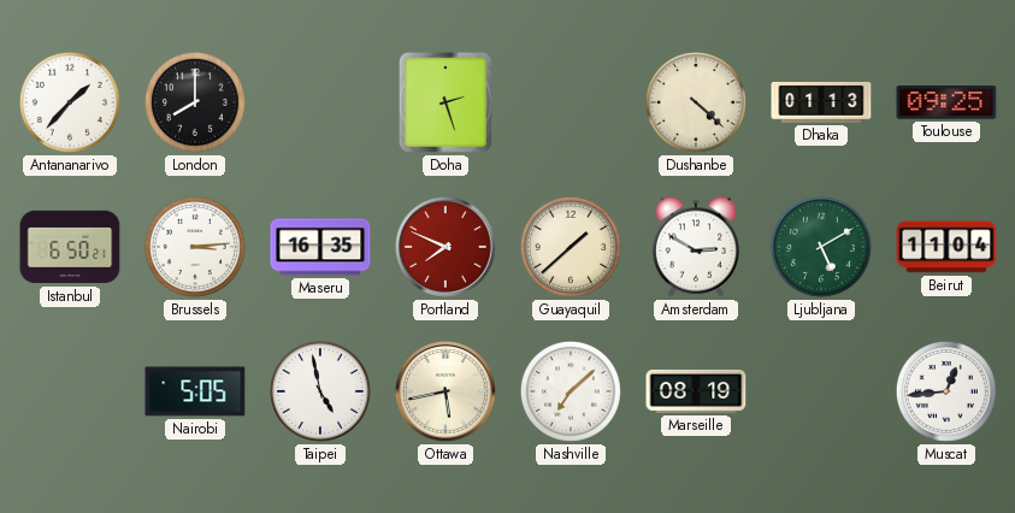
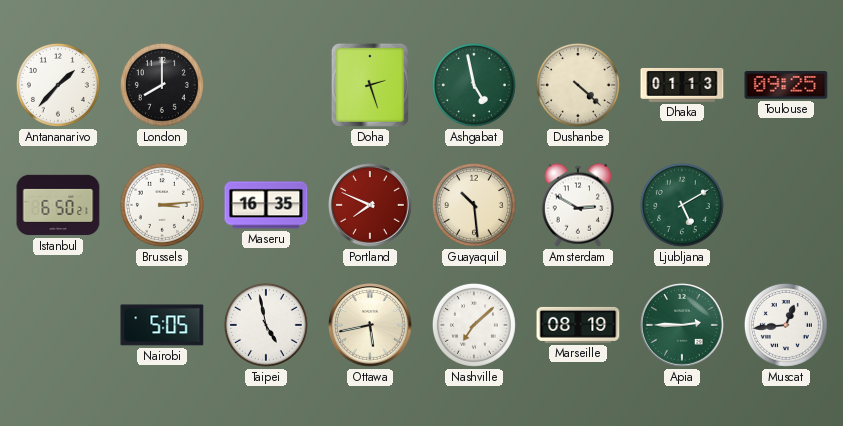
Ashgabat: none -> 4:58
Guayaquil: 1:38 -> 10:29
Beirut: 11:04 -> none
Apia: none -> 2:45
